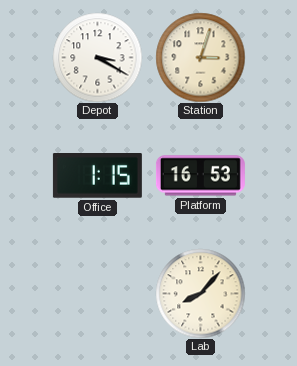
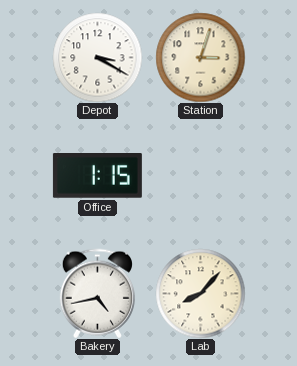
Platform: 16:53 -> none
Bakery: none -> 4:43
